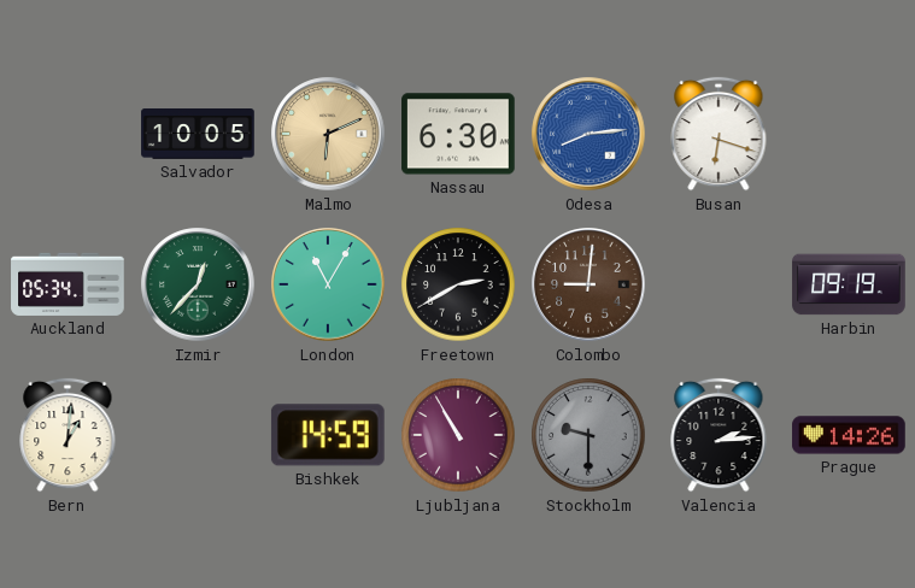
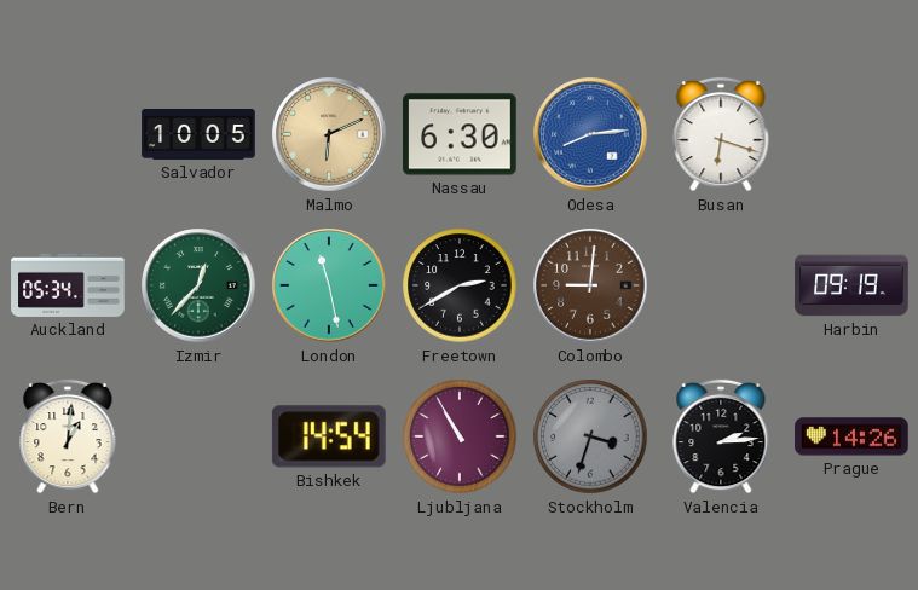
London: 11:05 -> 11:28
Bishkek: 14:59 -> 14:54
Stockholm: 9:30 -> 3:33
